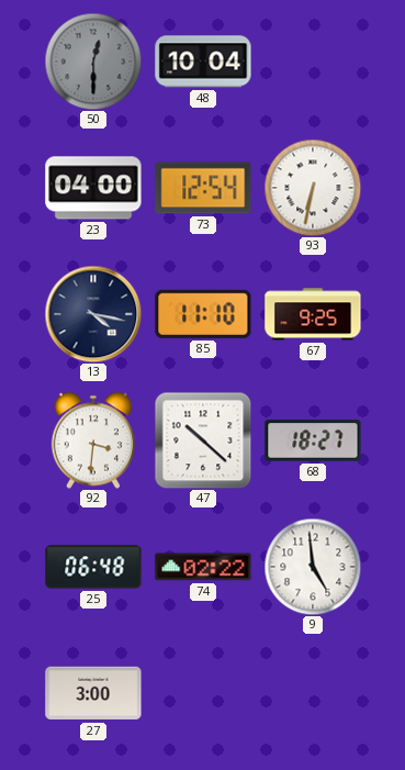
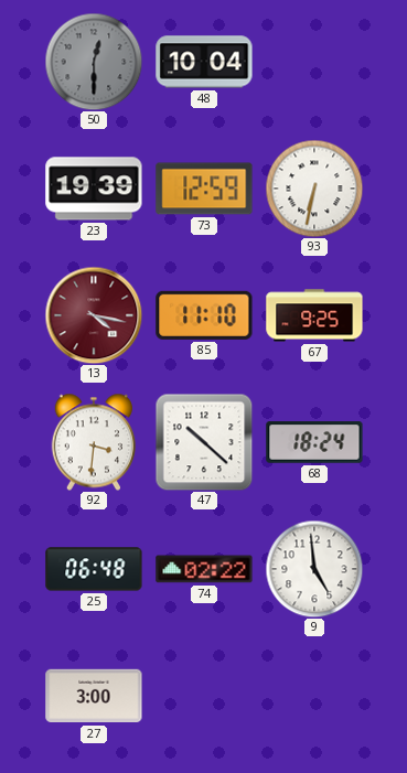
23: 04:00 -> 19:39
73: 12:54 -> 12:59
13 dial: navy -> burgundy
68: 18:27 -> 18:24
